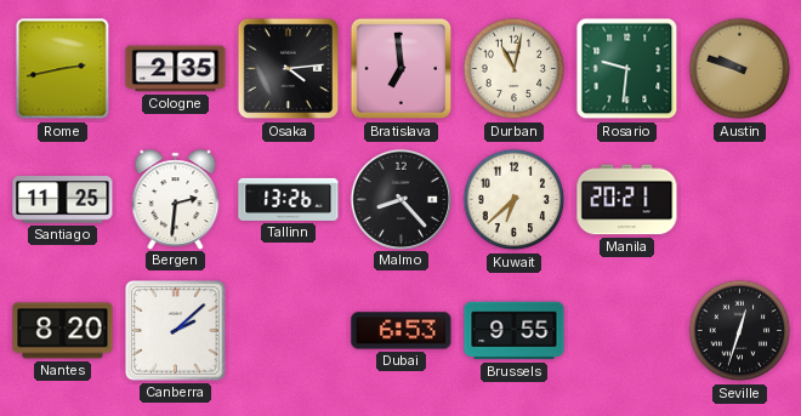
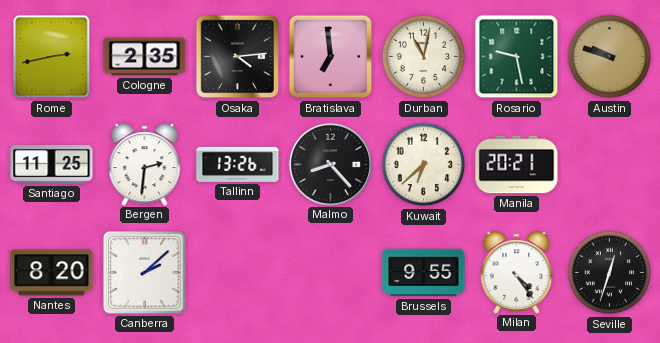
Rosario: 9:31 -> 9:28
Dubai: 6:53 -> none
Milan: none -> 4:24
